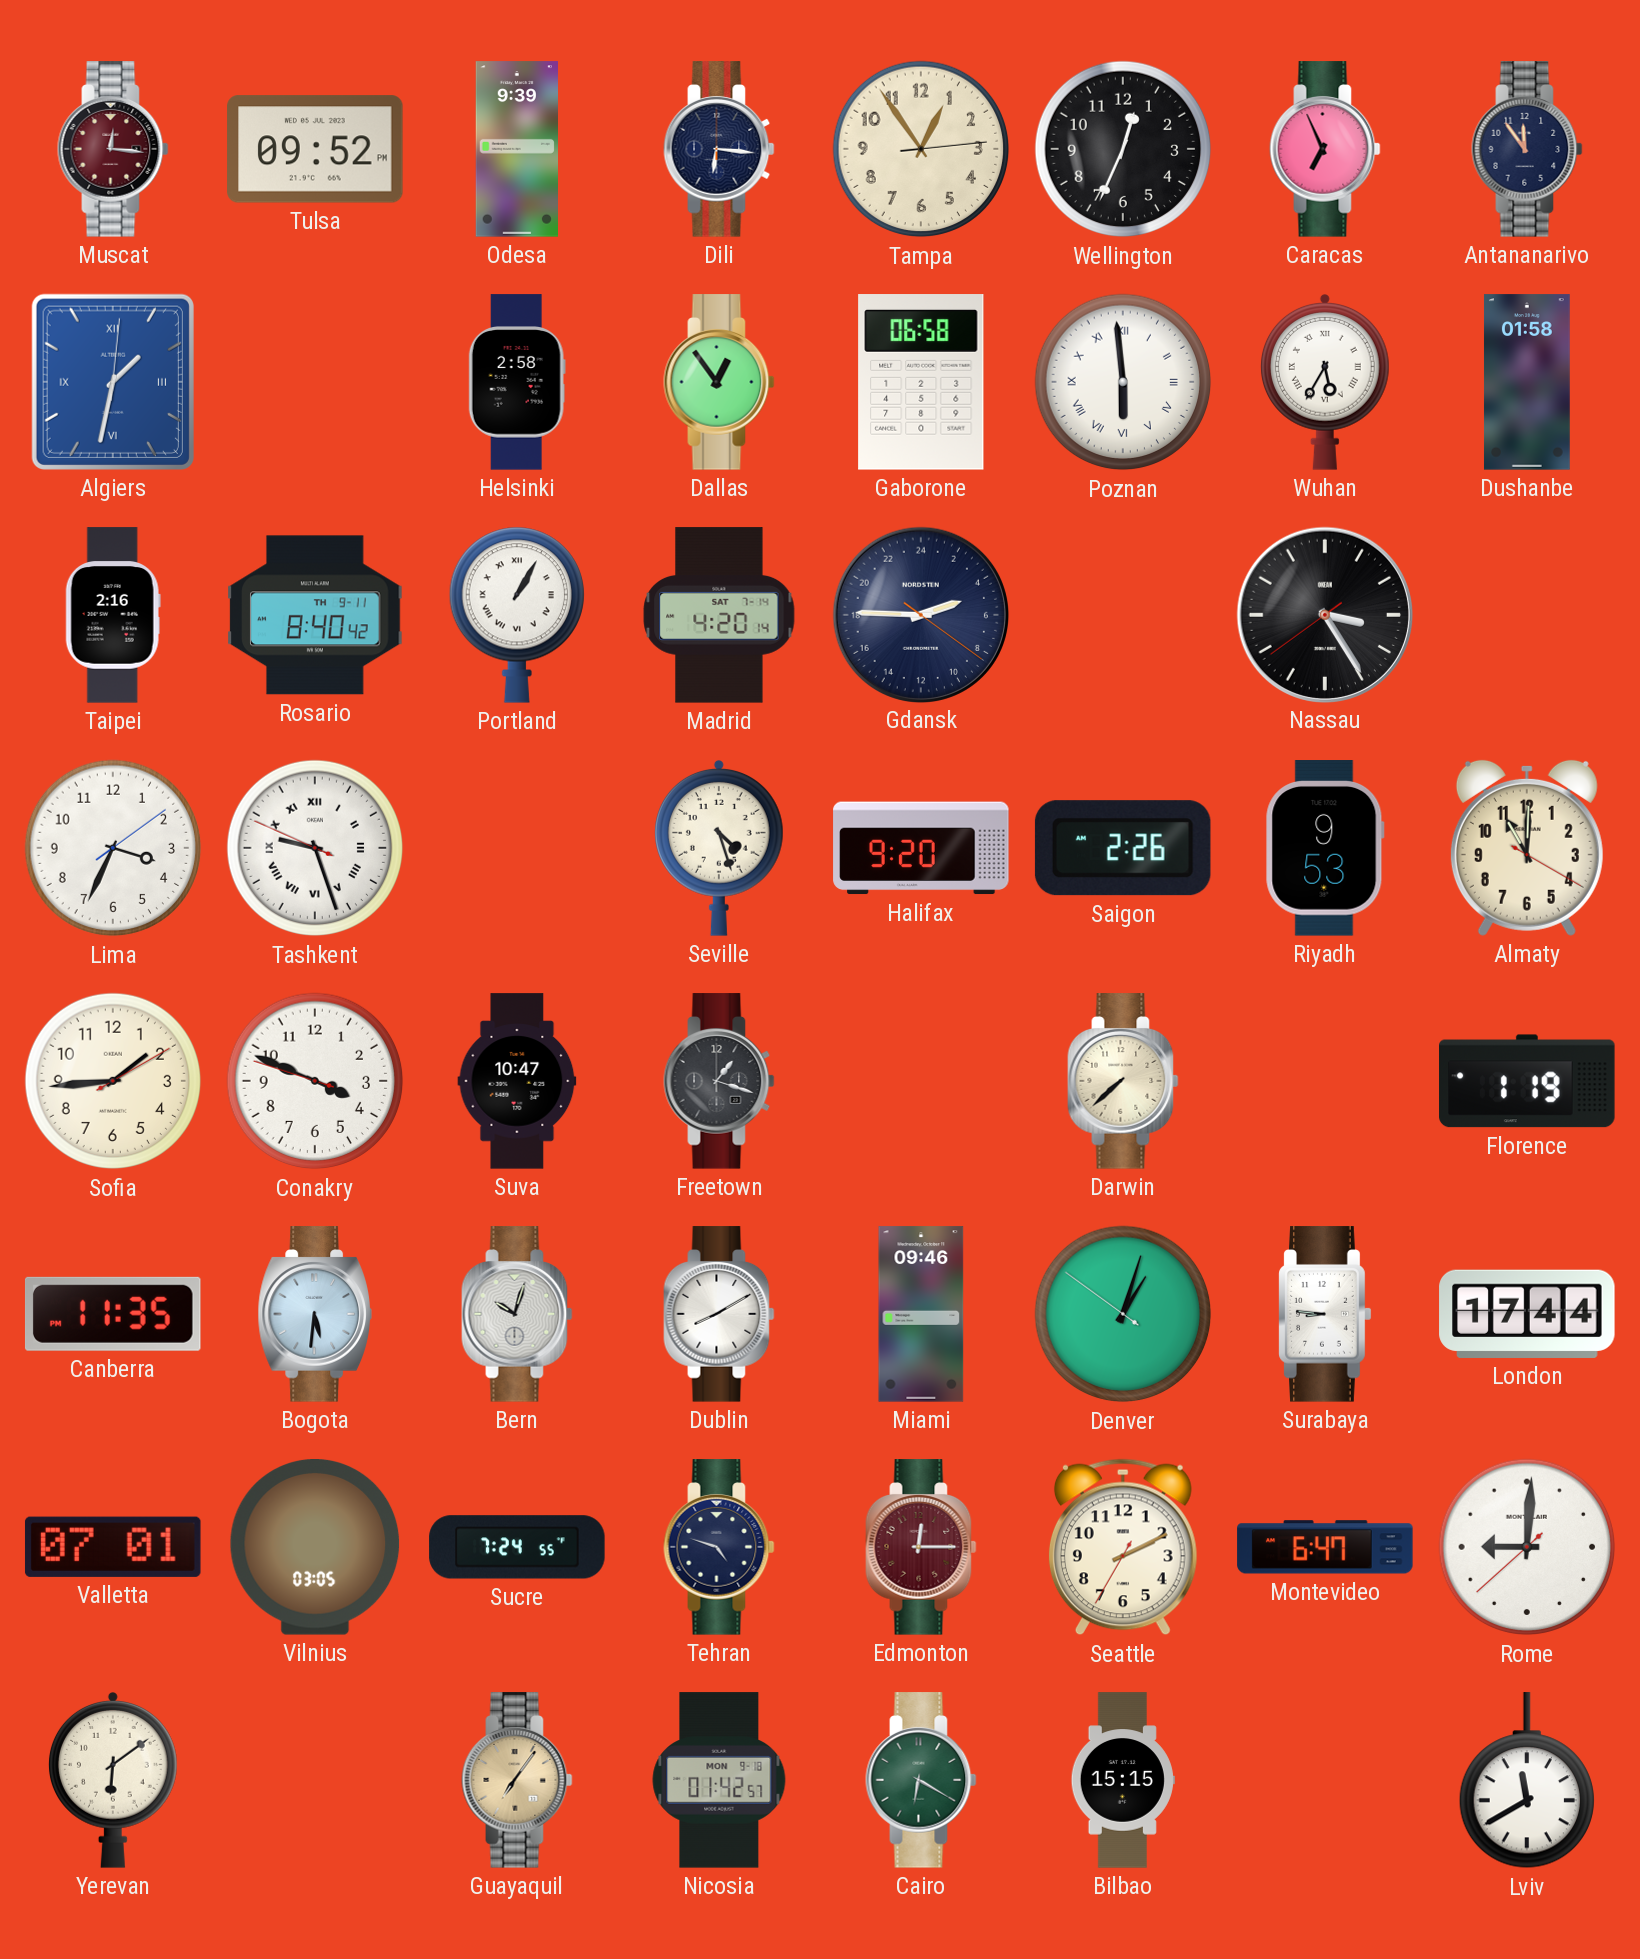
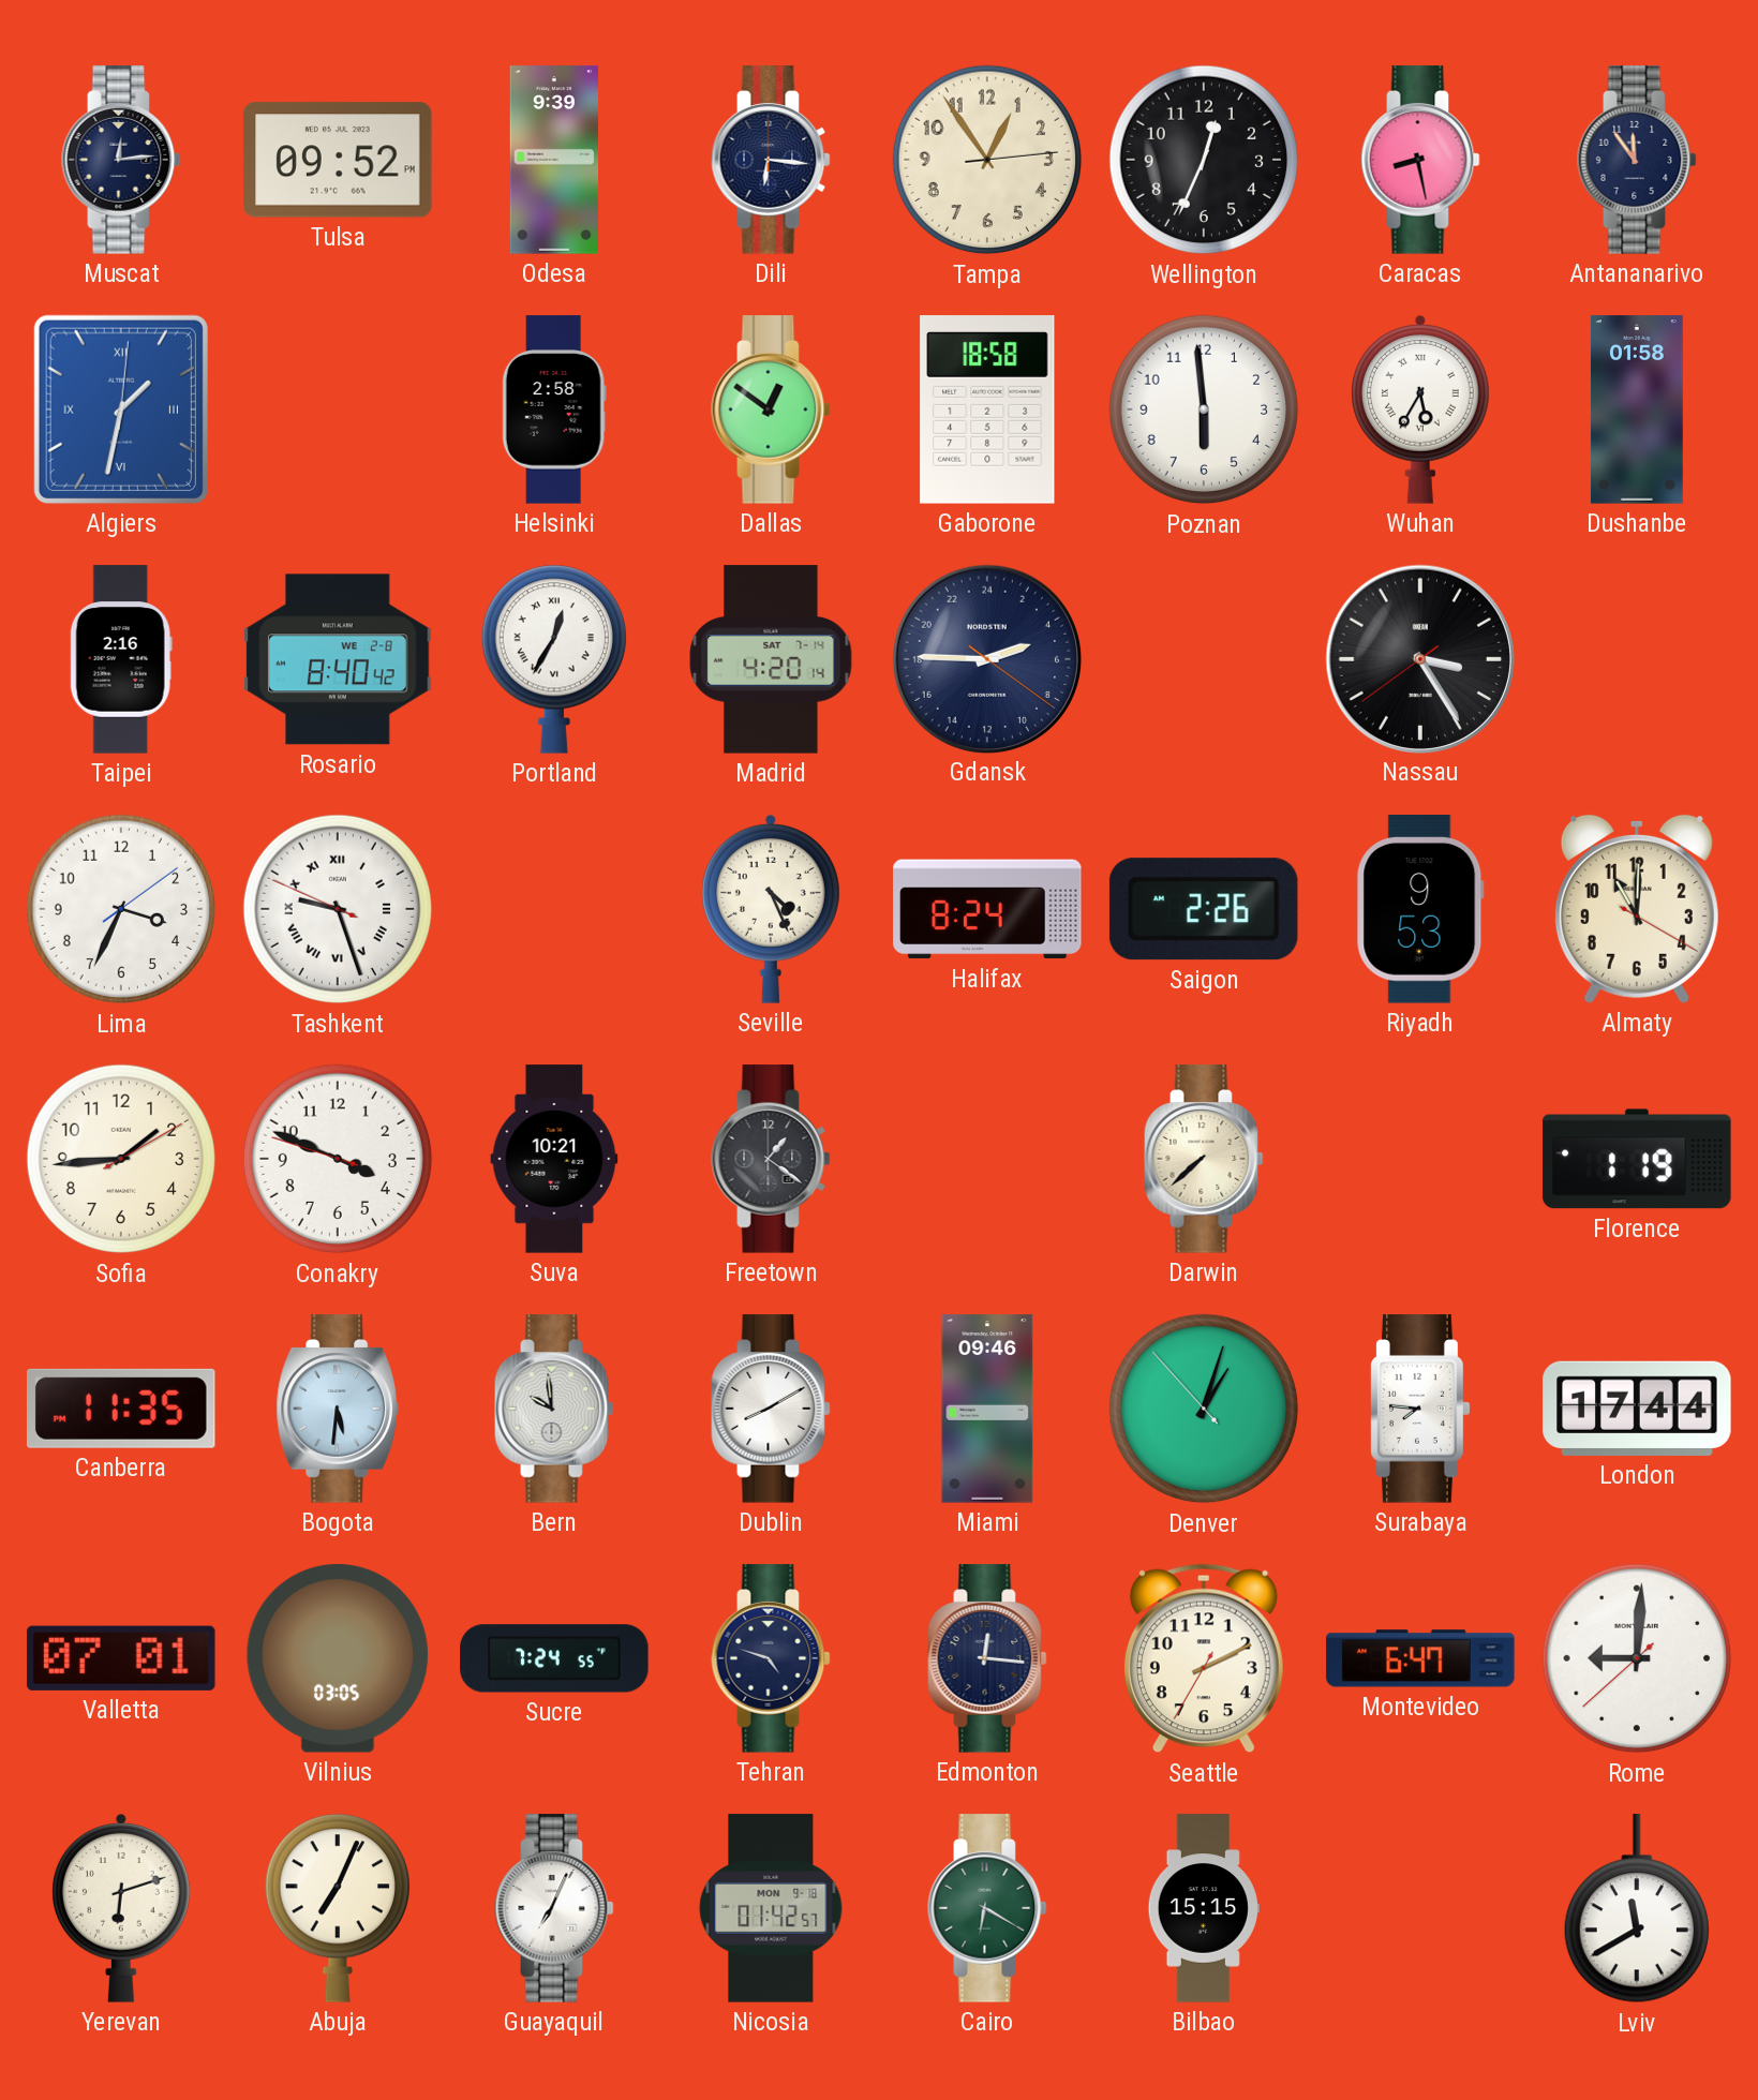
Muscat: 12:16 -> 12:14
Muscat dial: burgundy -> navy
Caracas: 6:56 -> 8:28
Dallas: 12:54 -> 12:51
Gaborone: 06:58 -> 18:58
Poznan numerals: Roman -> Arabic
Rosario date: TH 9-11 -> WE 2-8
Portland: 1:05 -> 12:35
Seville: 4:27 -> 4:26
Halifax: 9:20 -> 8:24
Suva: 10:47 -> 10:21
Freetown: 1:18 -> 1:21
Bern: 10:03 -> 9:59
Denver: 1:02:51 -> 1:02:53
Surabaya: 8:46 -> 7:46
Edmonton: 12:15 -> 12:16
Edmonton dial: burgundy -> navy
Yerevan: 6:09 -> 6:12
Abuja: none -> 7:04
Guayaquil: 7:06 -> 7:04
Guayaquil dial: champagne -> white
